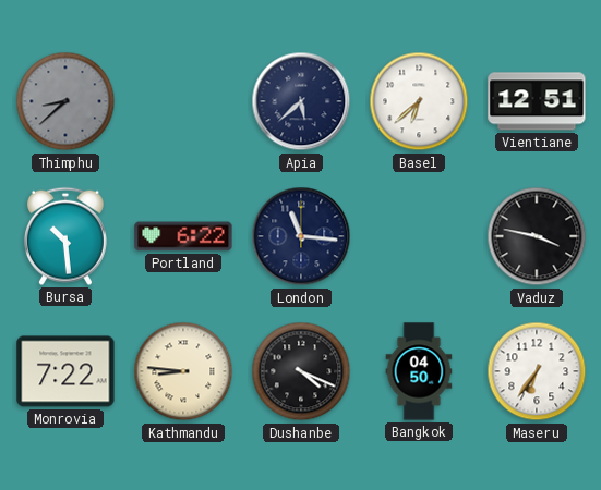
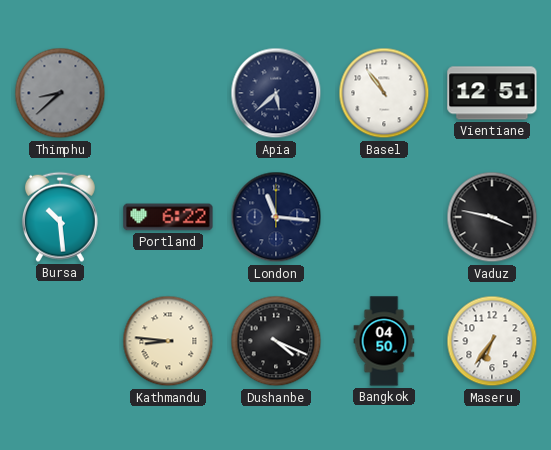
Basel: 6:38 -> 10:54
Monrovia: 7:22 -> none
